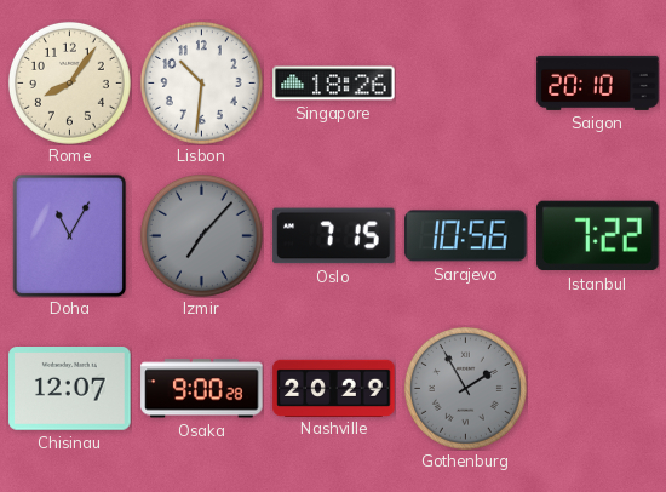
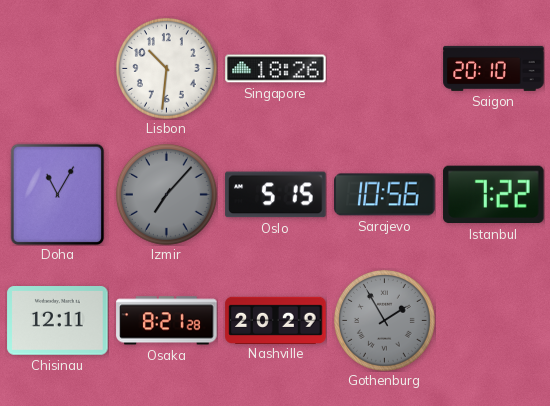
Rome: 8:06 -> none
Oslo: 7:15 -> 5:15
Chisinau: 12:07 -> 12:11
Osaka: 9:00 -> 8:21
